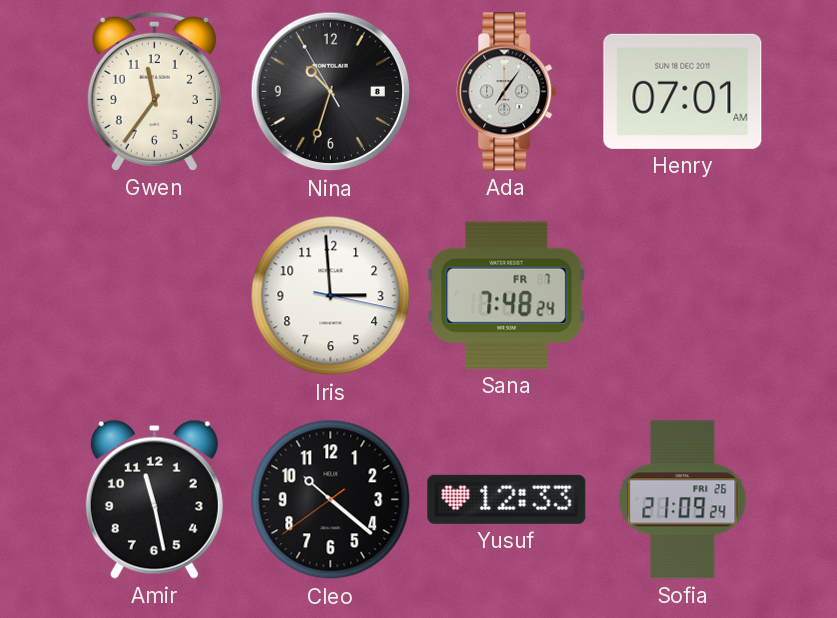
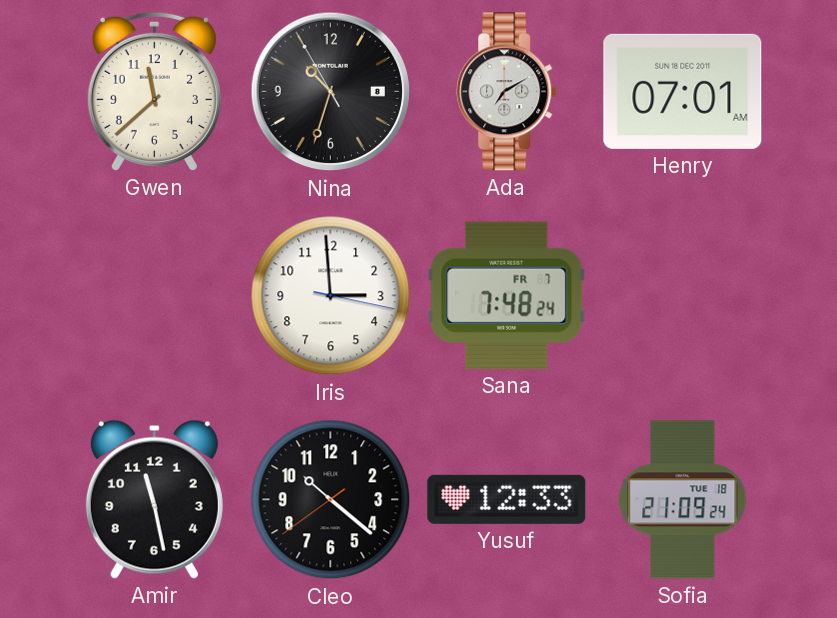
Gwen: 11:36 -> 11:38
Ada: 7:06 -> 7:10
Sofia date: FRI 26 -> TUE 18
